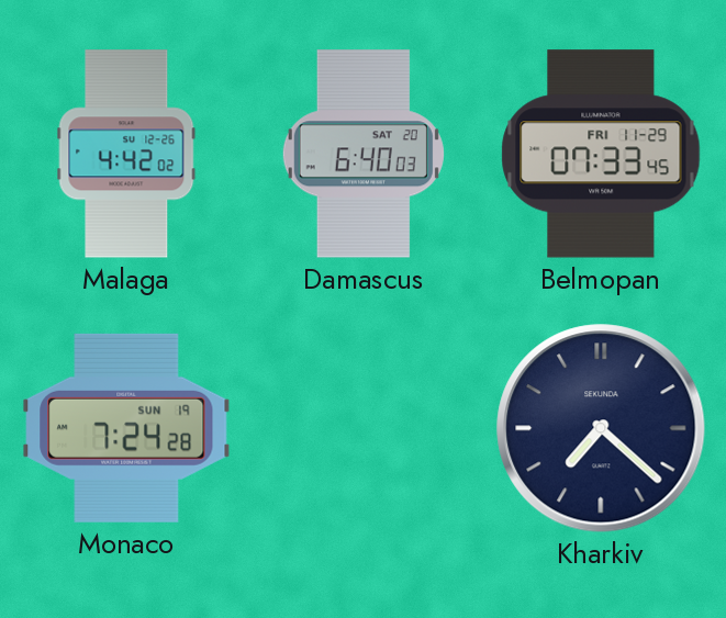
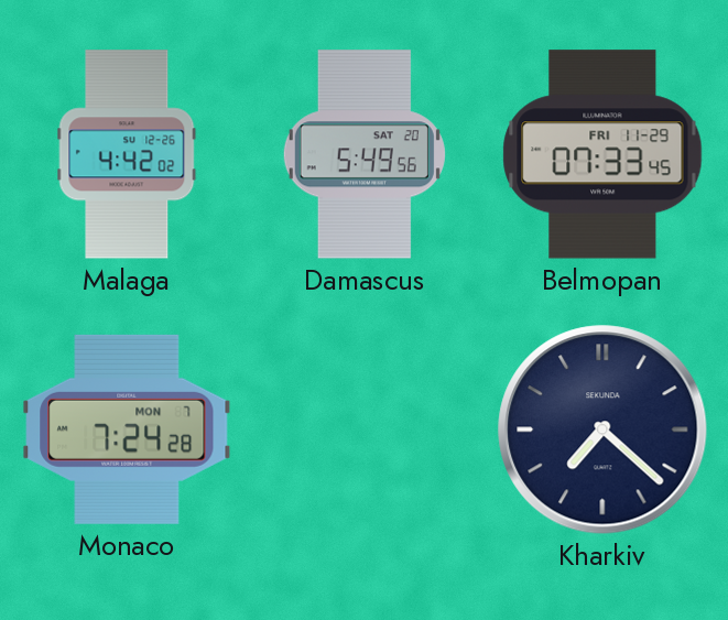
Damascus: 6:40 -> 5:49
Monaco date: SUN 19 -> MON 7
